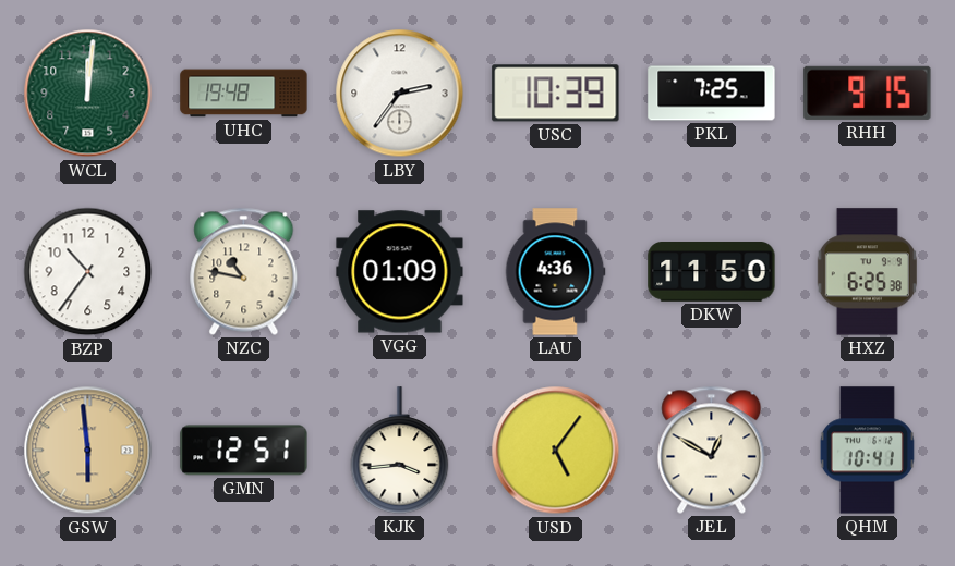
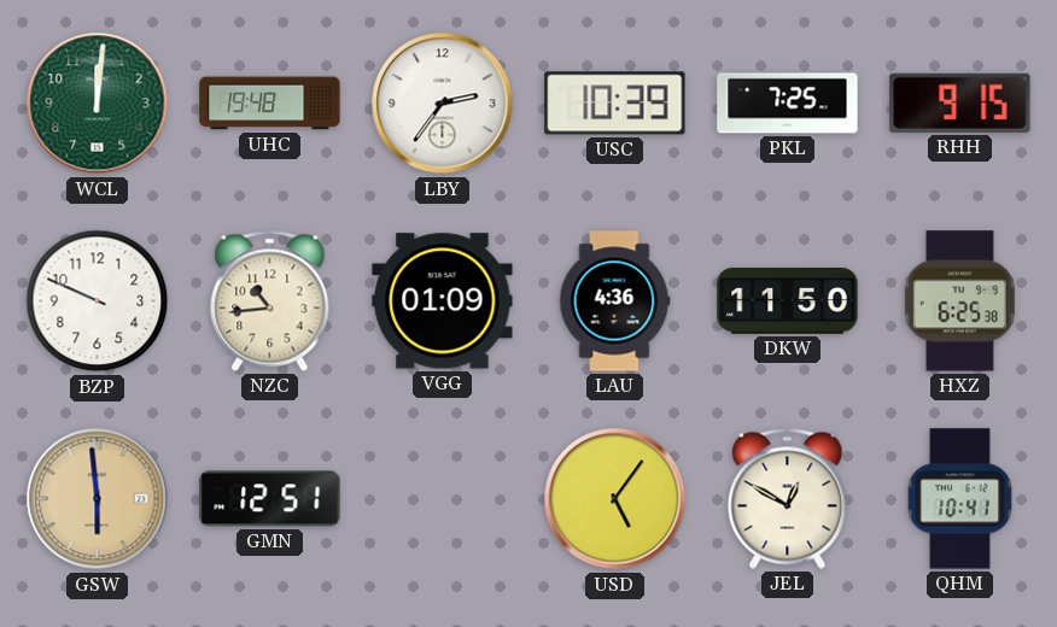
BZP: 10:36 -> 9:49
NZC: 10:47 -> 10:44
KJK: 3:44 -> none
